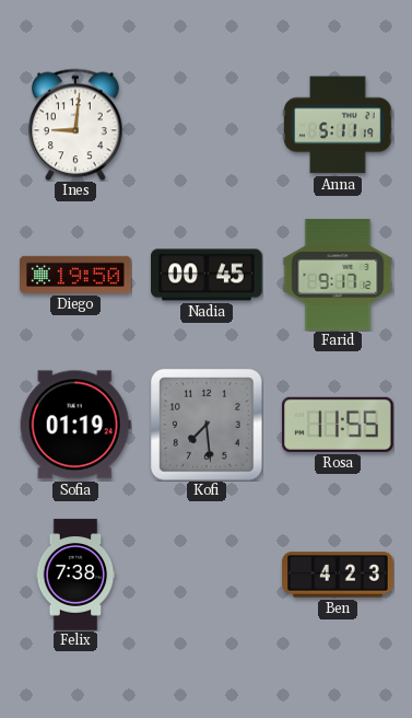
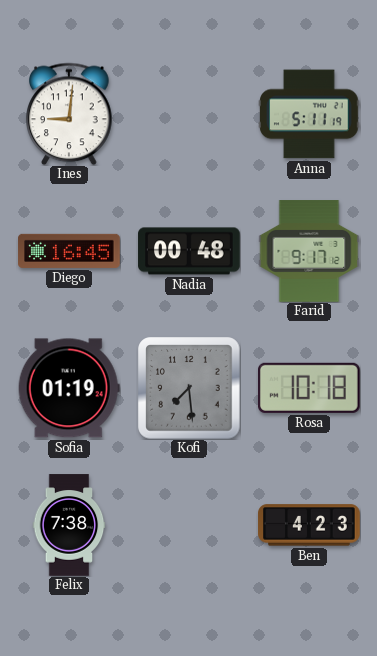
Diego: 19:50 -> 16:45
Nadia: 00:45 -> 00:48
Rosa: 11:55 -> 10:18
